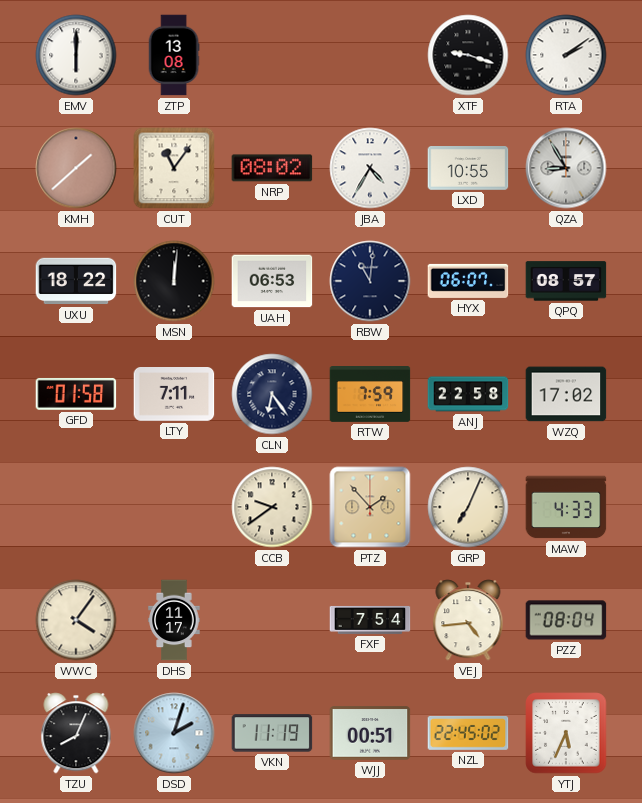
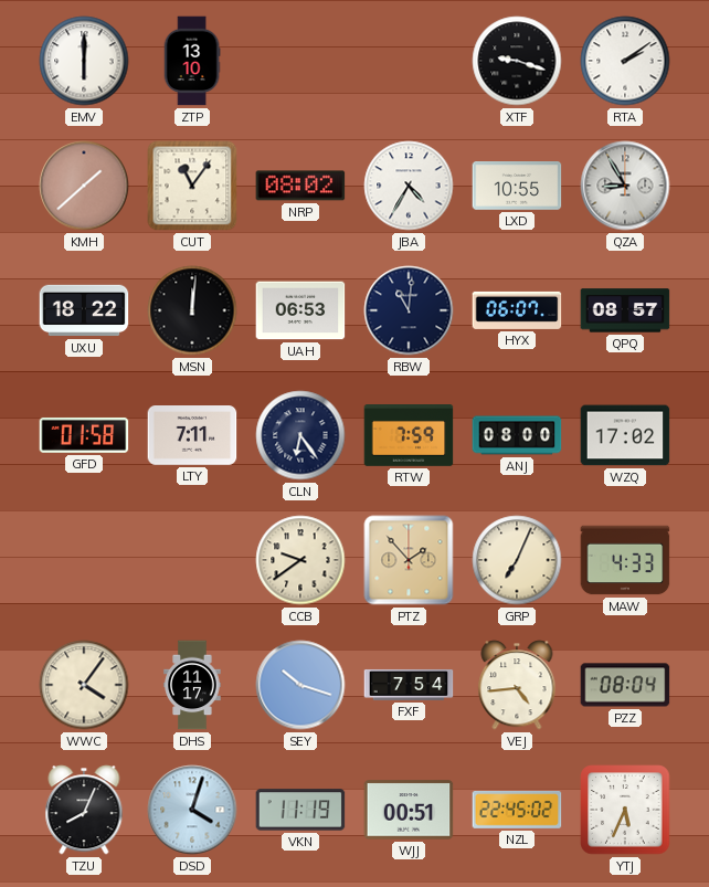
ZTP: 13:08 -> 13:10
ANJ: 22:58 -> 08:00
SEY: none -> 10:18
DSD: 2:03 -> 4:03
